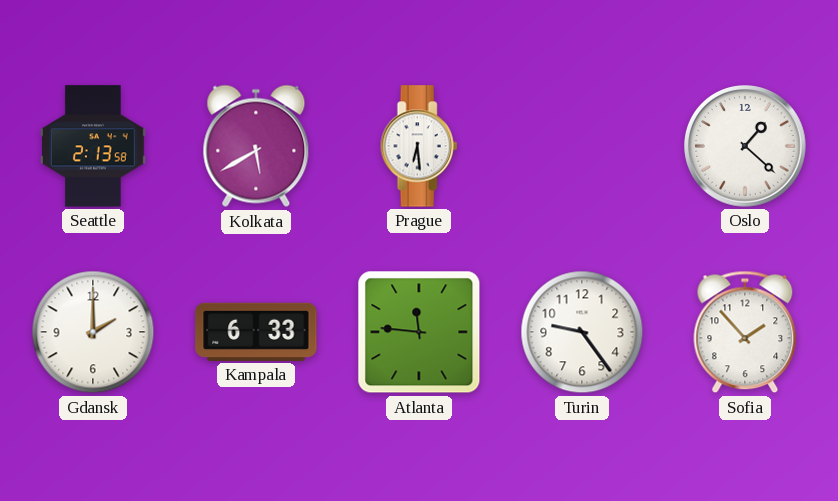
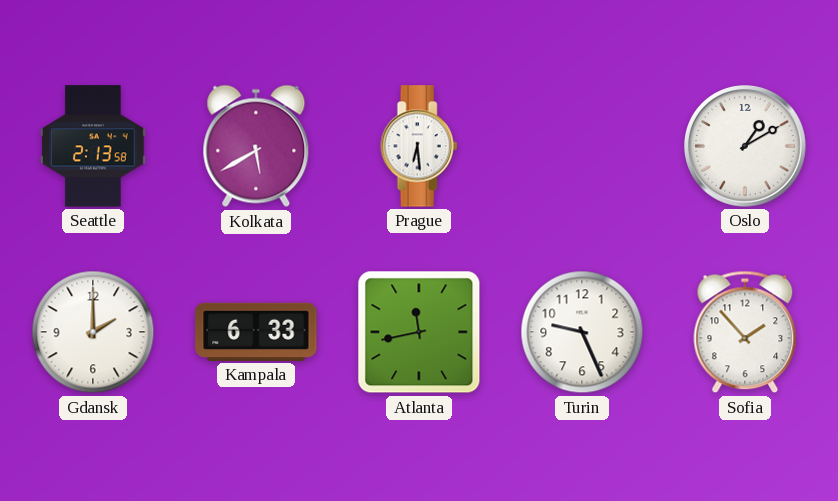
Oslo: 1:22 -> 1:10
Atlanta: 11:46 -> 11:43
Turin: 9:24 -> 9:26
